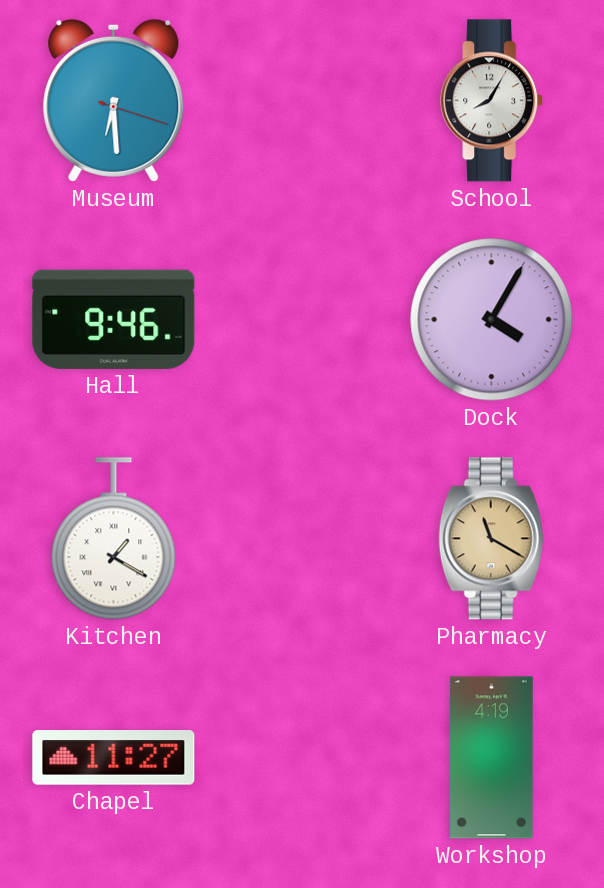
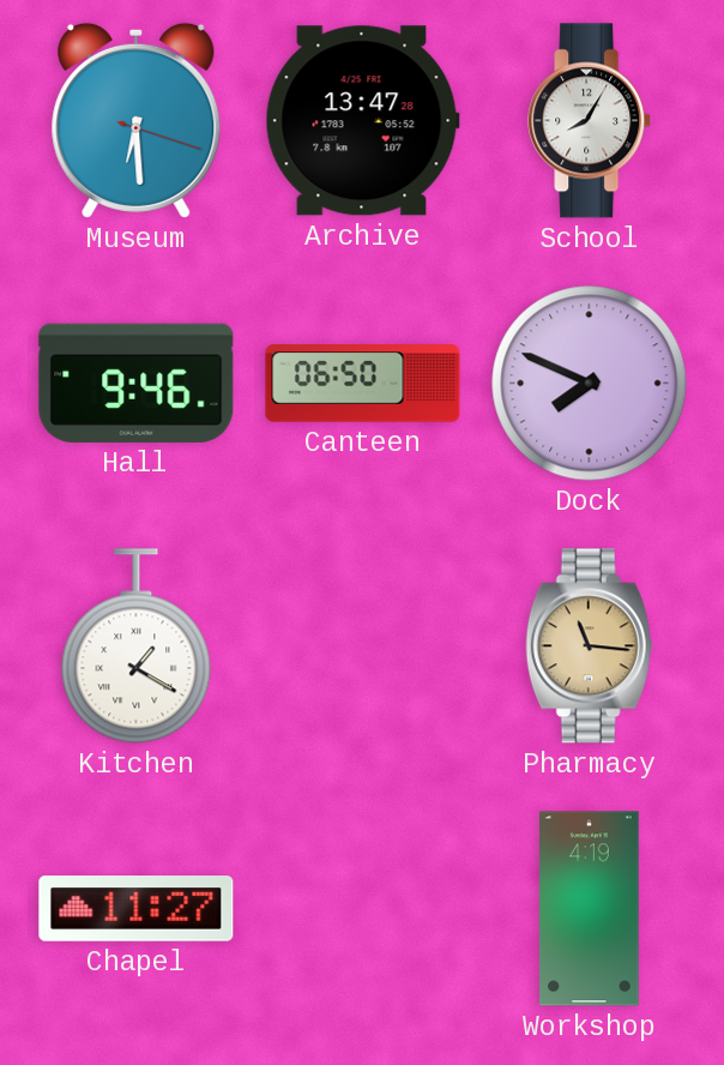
Archive: none -> 13:47
Canteen: none -> 06:50
Dock: 4:05 -> 7:49
Pharmacy: 11:20 -> 11:16
